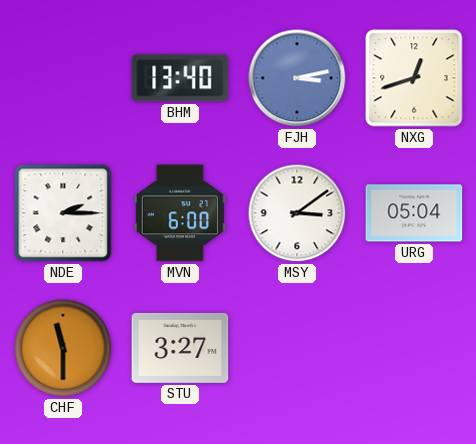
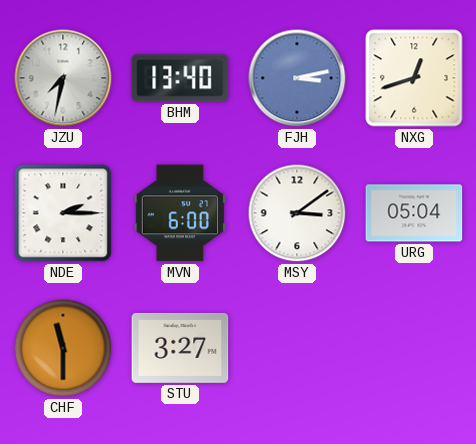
JZU: none -> 7:32
